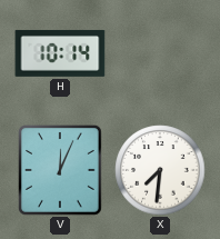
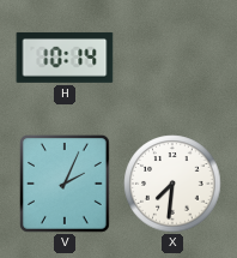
V: 12:04 -> 2:04
